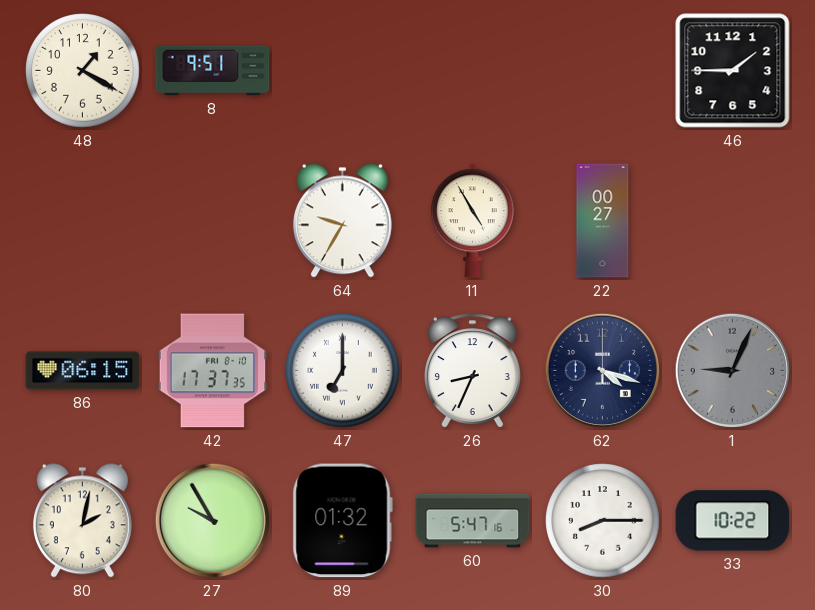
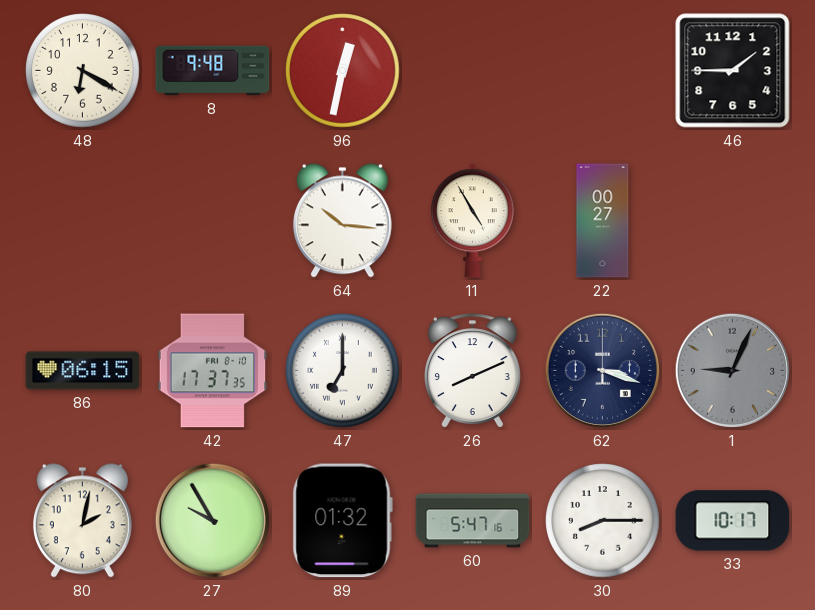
48: 1:20 -> 6:20
8: 9:51 -> 9:48
96: none -> 12:32
64: 9:35 -> 10:16
26: 8:34 -> 8:11
62: 4:18 -> 3:18
33: 10:22 -> 10:17
